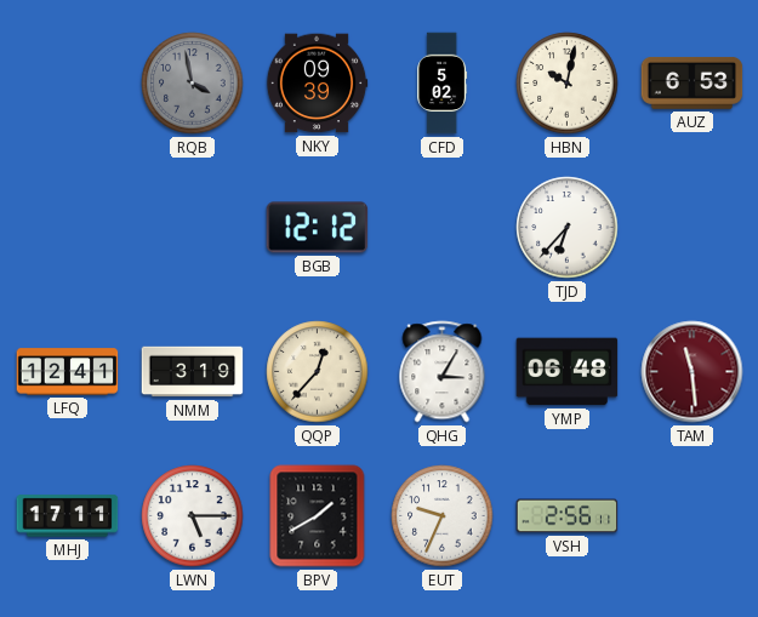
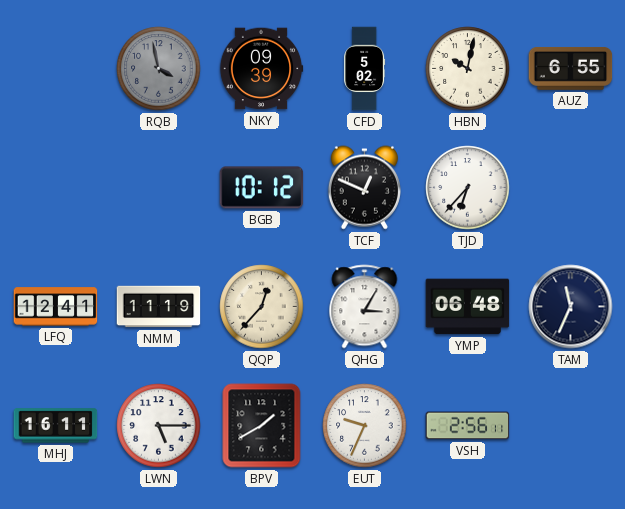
AUZ: 6:53 -> 6:55
BGB: 12:12 -> 10:12
TCF: none -> 12:49
NMM: 3:19 -> 11:19
TAM: 11:29 -> 11:34
TAM dial: burgundy -> navy
MHJ: 17:11 -> 16:11
